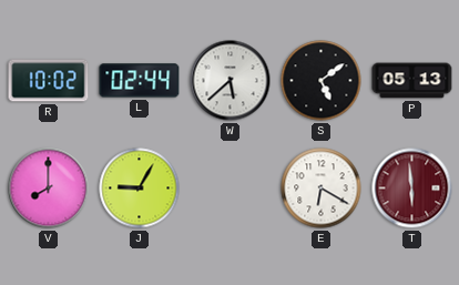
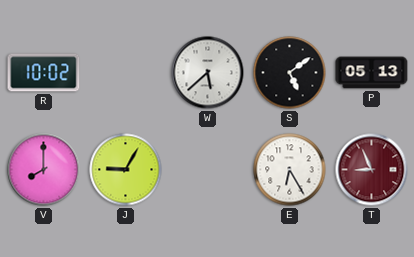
L: 02:44 -> none
E: 6:20 -> 6:25
T: 5:59 -> 8:56
